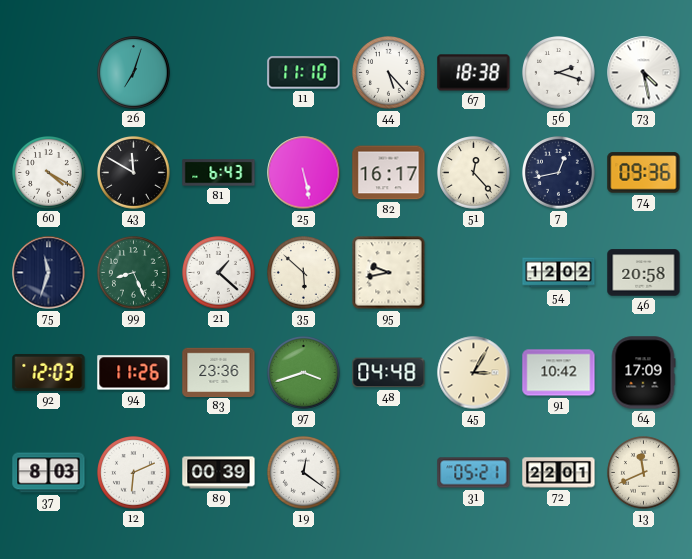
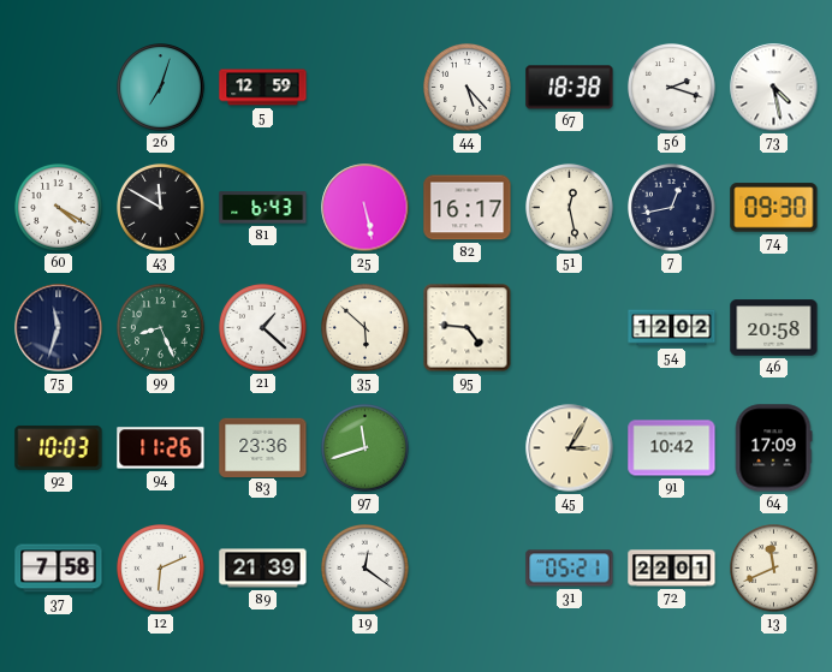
5: none -> 12:59
11: 11:10 -> none
51: 12:23 -> 12:28
74: 09:36 -> 09:30
95: 9:43 -> 4:46
92: 12:03 -> 10:03
97: 3:42 -> 11:42
48: 04:48 -> none
37: 8:03 -> 7:58
89: 00:39 -> 21:39
